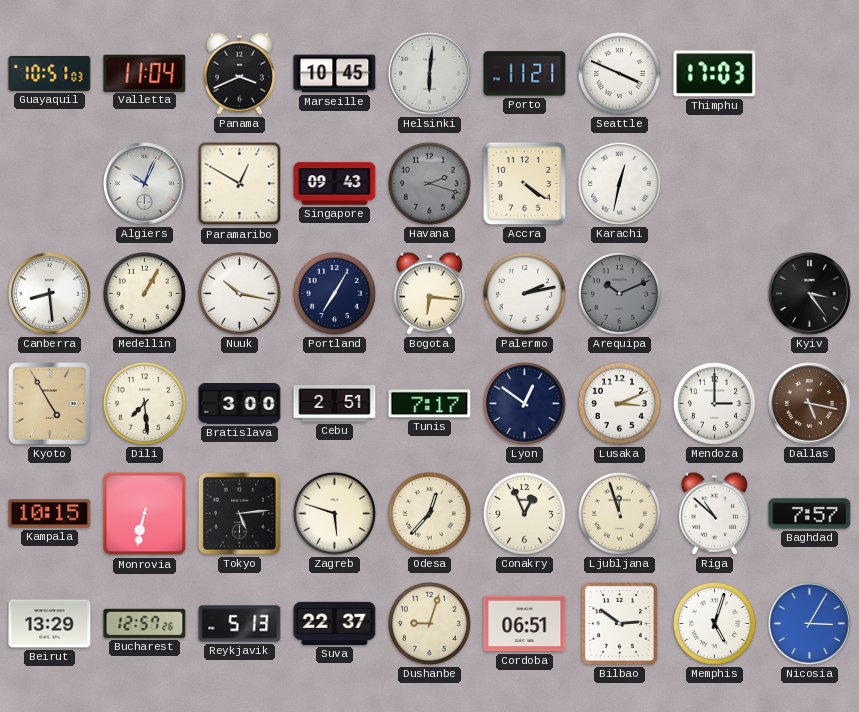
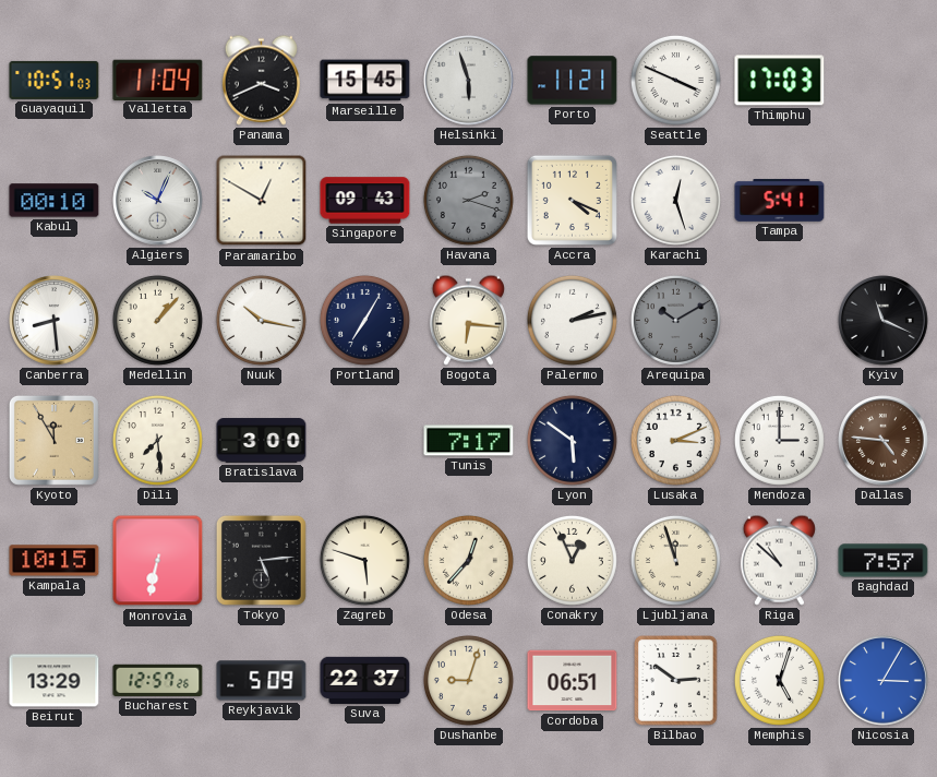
Marseille: 10:45 -> 15:45
Helsinki: 6:01 -> 5:57
Kabul: none -> 00:10
Accra: 4:21 -> 4:19
Karachi: 12:32 -> 12:27
Tampa: none -> 5:41
Medellin: 1:05 -> 1:07
Arequipa: 10:11 -> 10:10
Kyiv: 3:24 -> 11:19
Kyoto: 4:55 -> 11:55
Cebu: 2:51 -> none
Lyon: 12:51 -> 5:51
Dallas: 5:17 -> 4:46
Reykjavik: 5:13 -> 5:09
